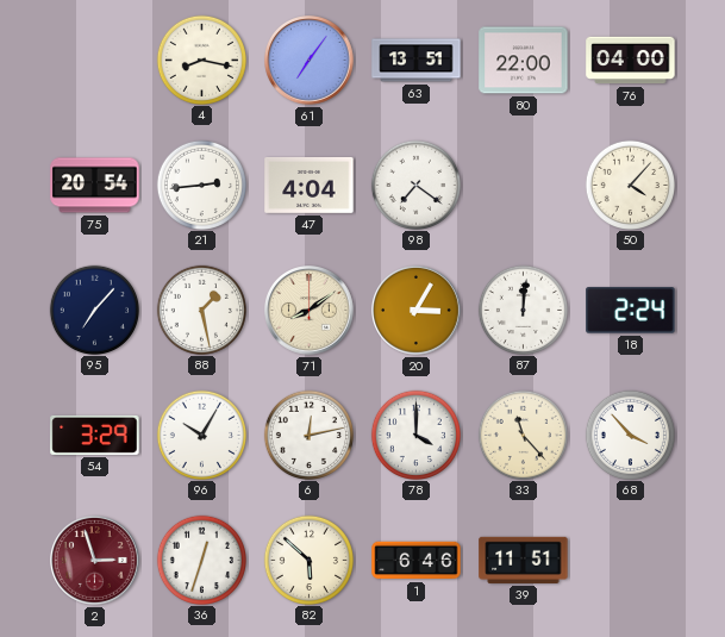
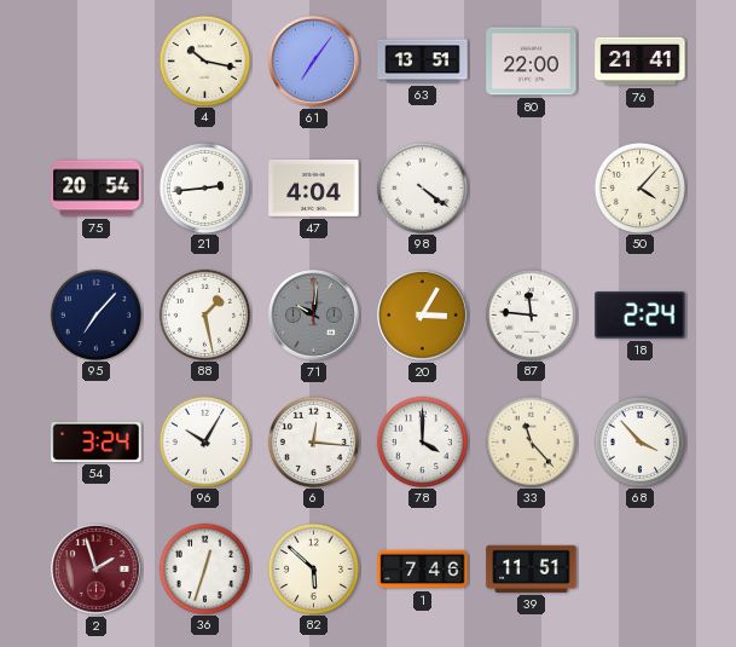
4: 8:17 -> 10:17
76: 04:00 -> 21:41
98: 7:21 -> 4:21
71: 8:09 -> 10:01
71 dial: cream -> grey
87: 12:01 -> 11:46
54: 3:29 -> 3:24
6: 12:13 -> 12:16
2: 2:57 -> 1:57
1: 6:46 -> 7:46
